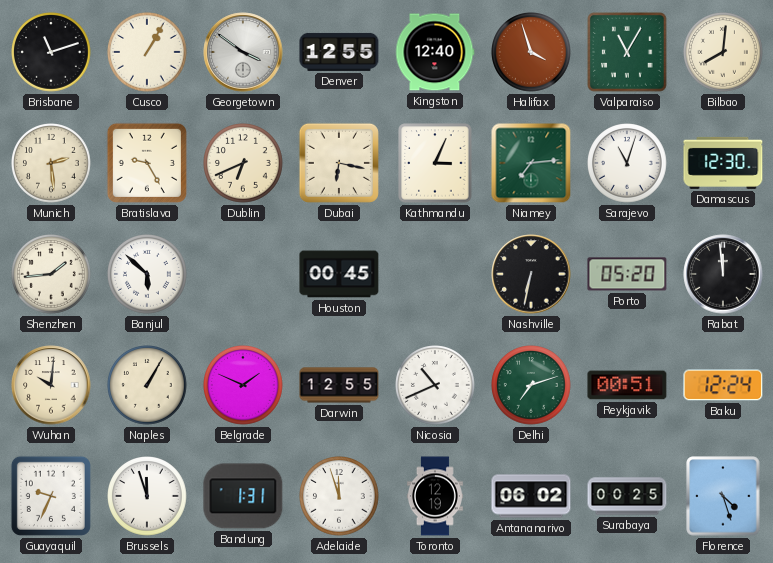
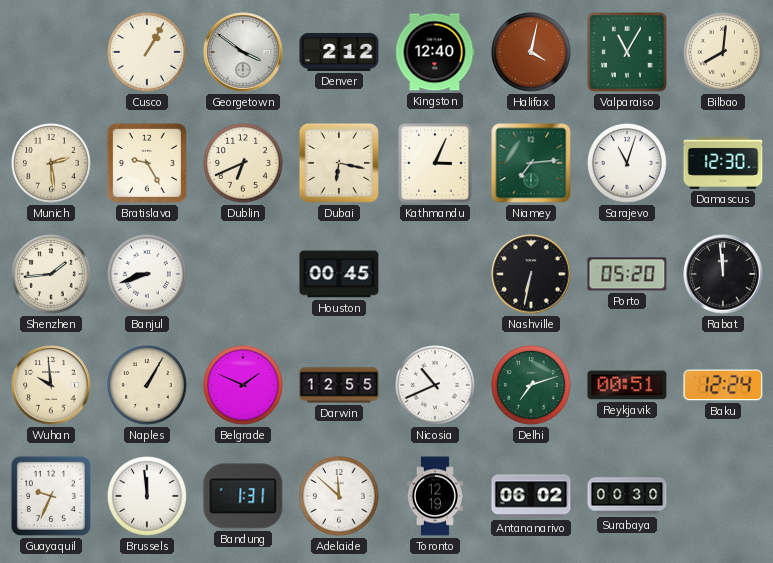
Brisbane: 11:12 -> none
Denver: 12:55 -> 2:12
Halifax: 3:57 -> 4:02
Banjul: 5:52 -> 8:42
Wuhan: 10:01 -> 9:59
Brussels: 11:57 -> 11:59
Adelaide: 11:57 -> 11:52
Surabaya: 00:25 -> 00:30
Florence: 4:27 -> none
